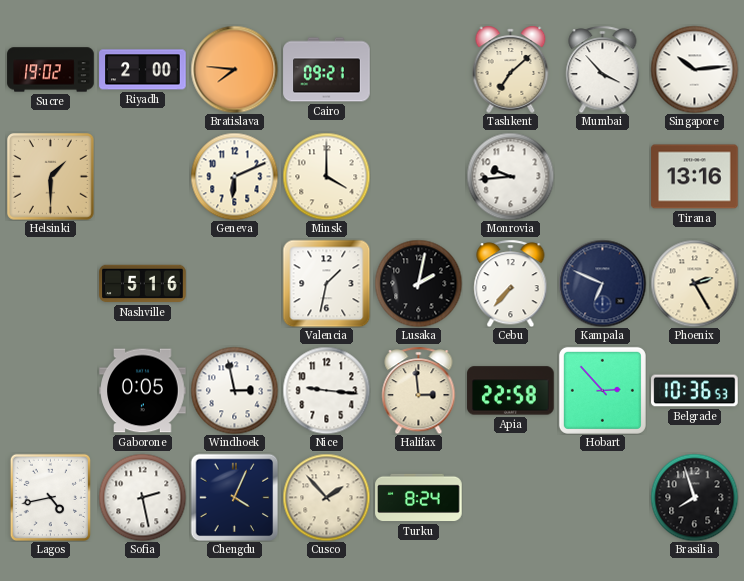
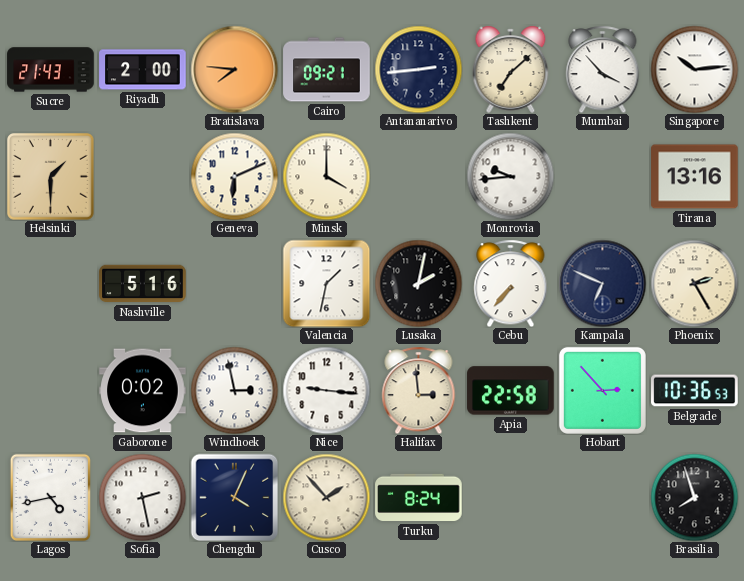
Sucre: 19:02 -> 21:43
Antananarivo: none -> 2:44
Gaborone: 0:05 -> 0:02
